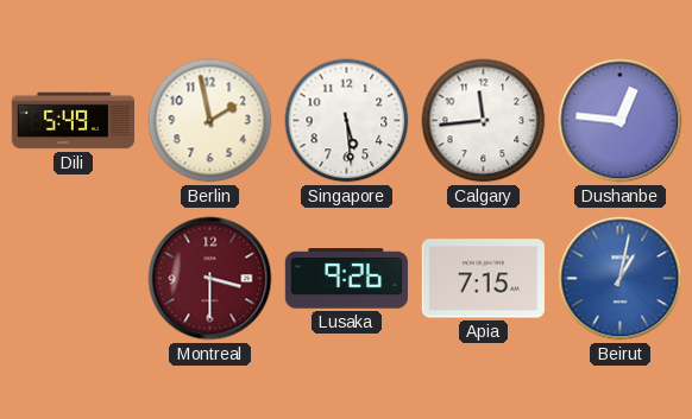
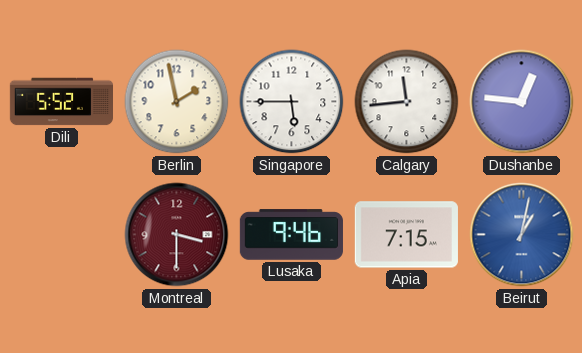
Dili: 5:49 -> 5:52
Singapore: 5:29 -> 5:45
Lusaka: 9:26 -> 9:46
